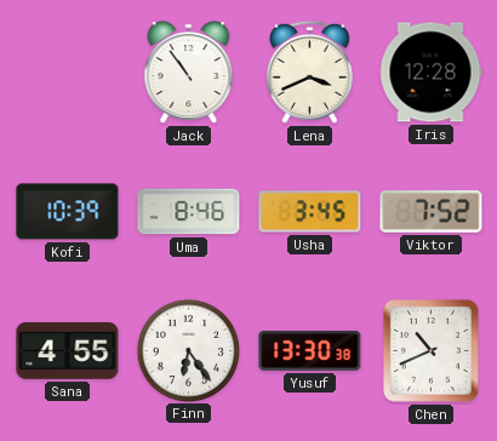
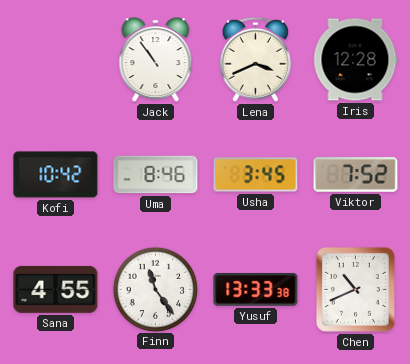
Kofi: 10:39 -> 10:42
Finn: 6:24 -> 11:24
Yusuf: 13:30 -> 13:33
